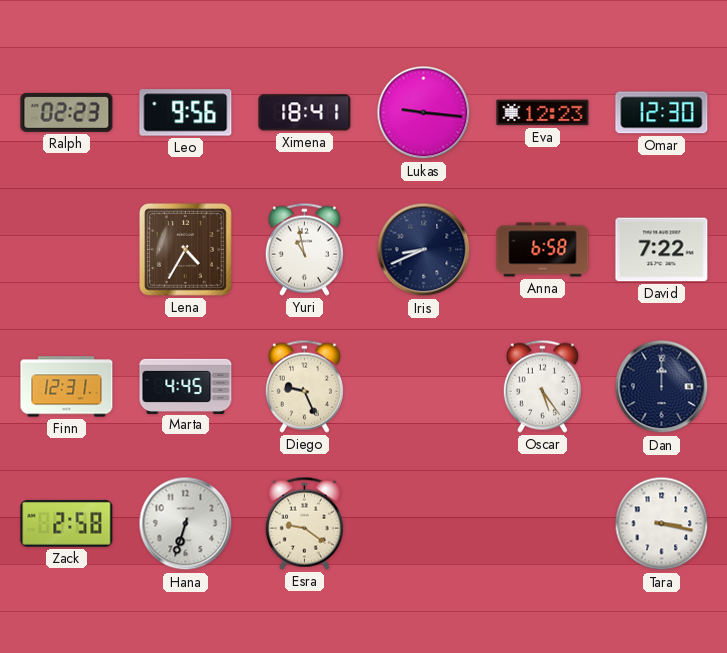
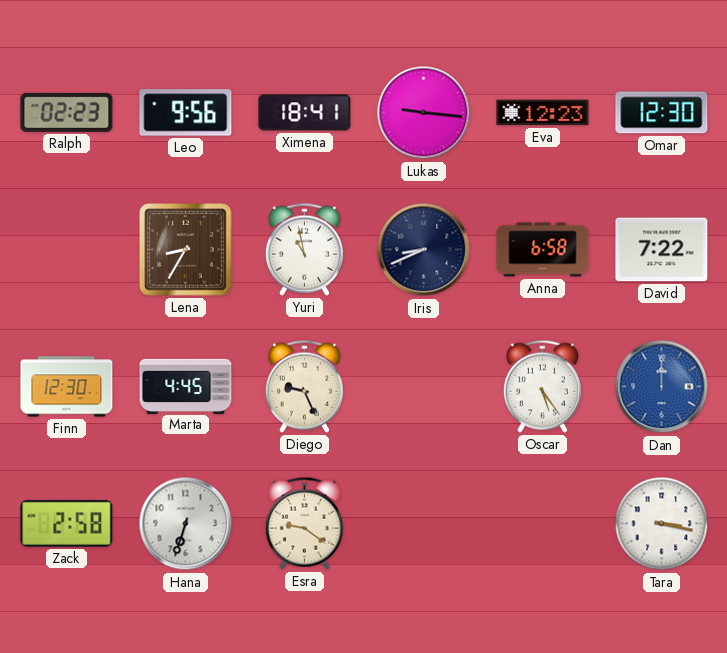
Lena: 4:35 -> 8:35
Finn: 12:31 -> 12:30
Dan dial: navy -> blue
